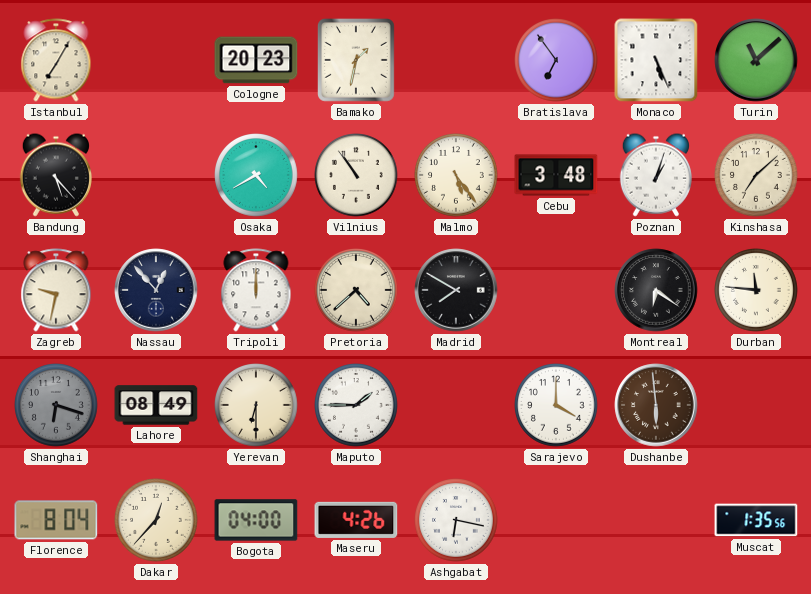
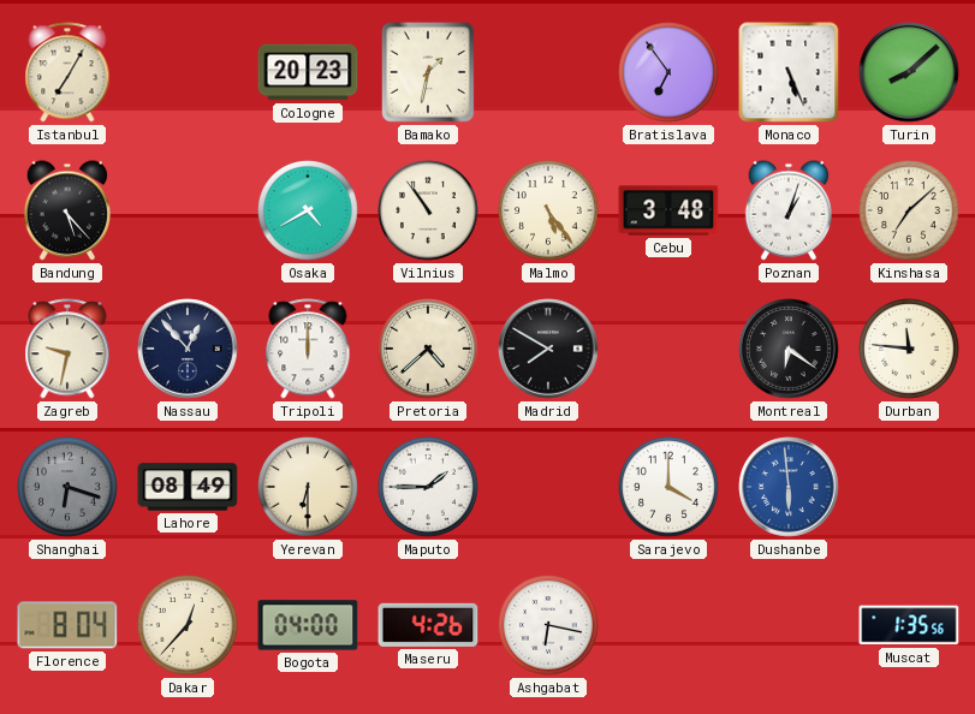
Turin: 11:08 -> 8:08
Dushanbe dial: brown -> blue
